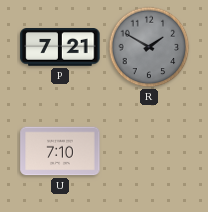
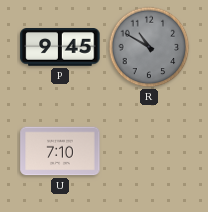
P: 7:21 -> 9:45
R: 1:50 -> 10:50
